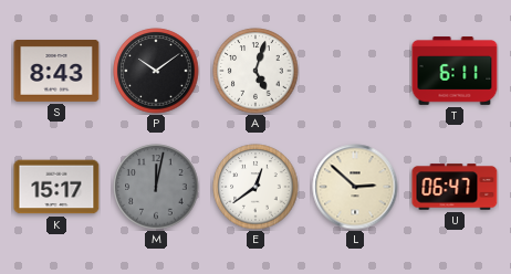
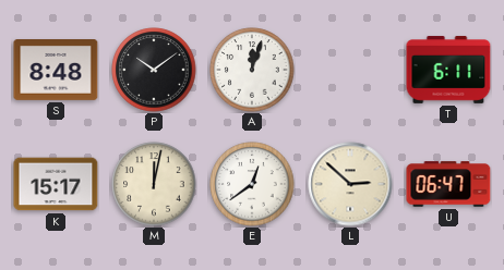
S: 8:43 -> 8:48
A: 5:03 -> 12:03
M dial: grey -> cream
